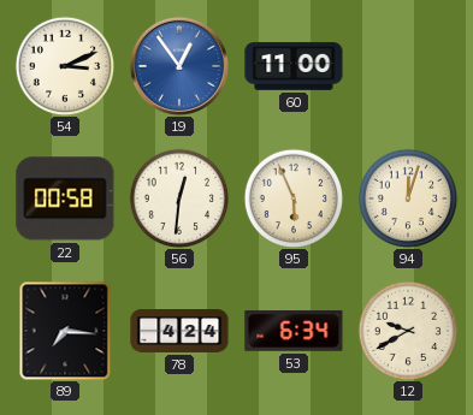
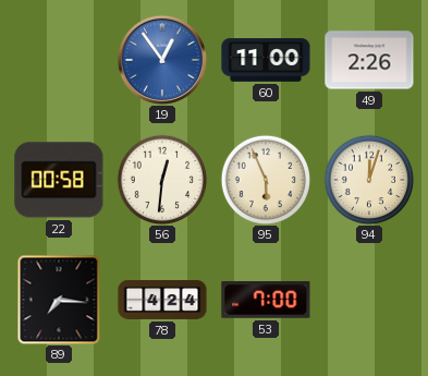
54: 3:11 -> none
49: none -> 2:26
53: 6:34 -> 7:00
12: 9:40 -> none
